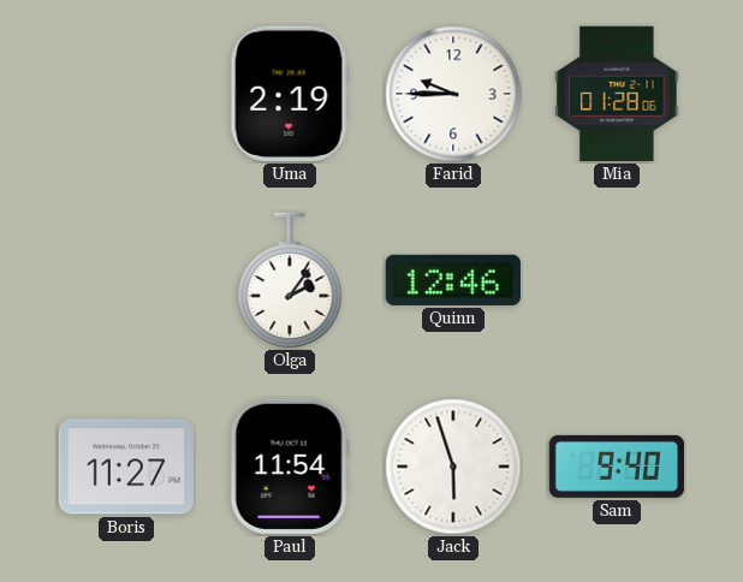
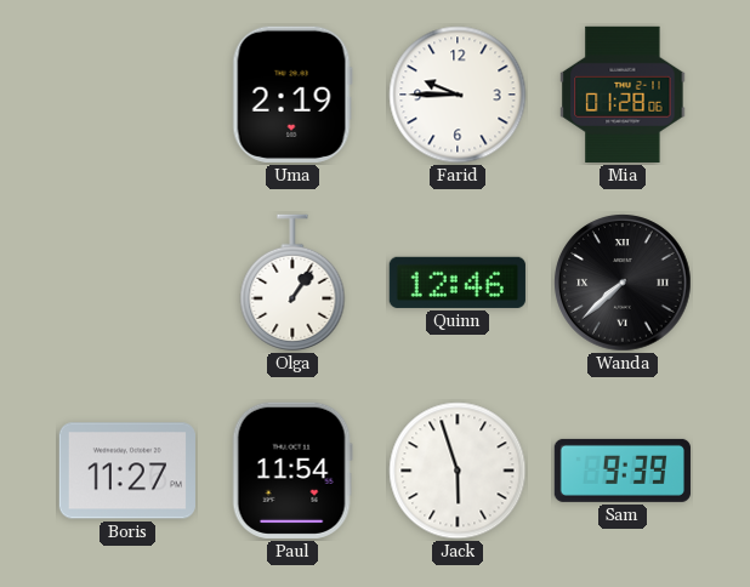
Olga: 2:06 -> 1:06
Wanda: none -> 7:38
Sam: 9:40 -> 9:39
